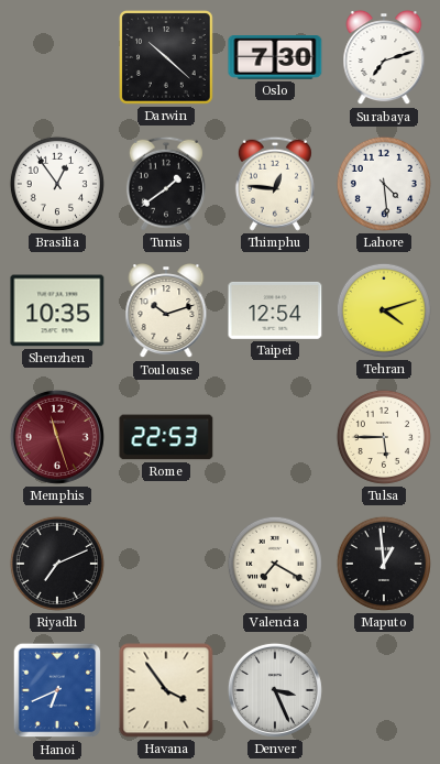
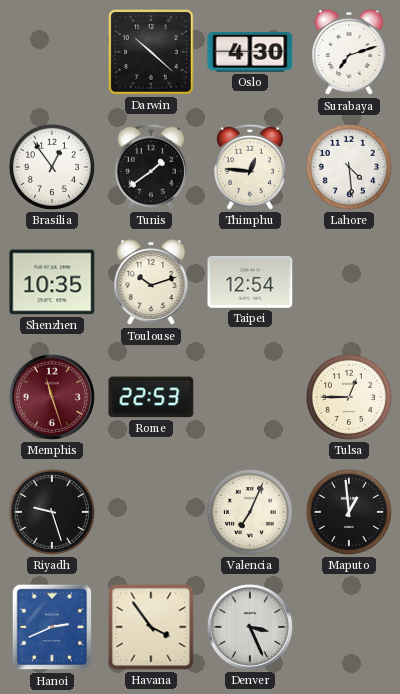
Oslo: 7:30 -> 4:30
Tehran: 4:12 -> none
Tulsa: 5:45 -> 12:45
Riyadh: 7:11 -> 9:27
Valencia: 7:20 -> 7:04
Hanoi: 6:41 -> 2:41
